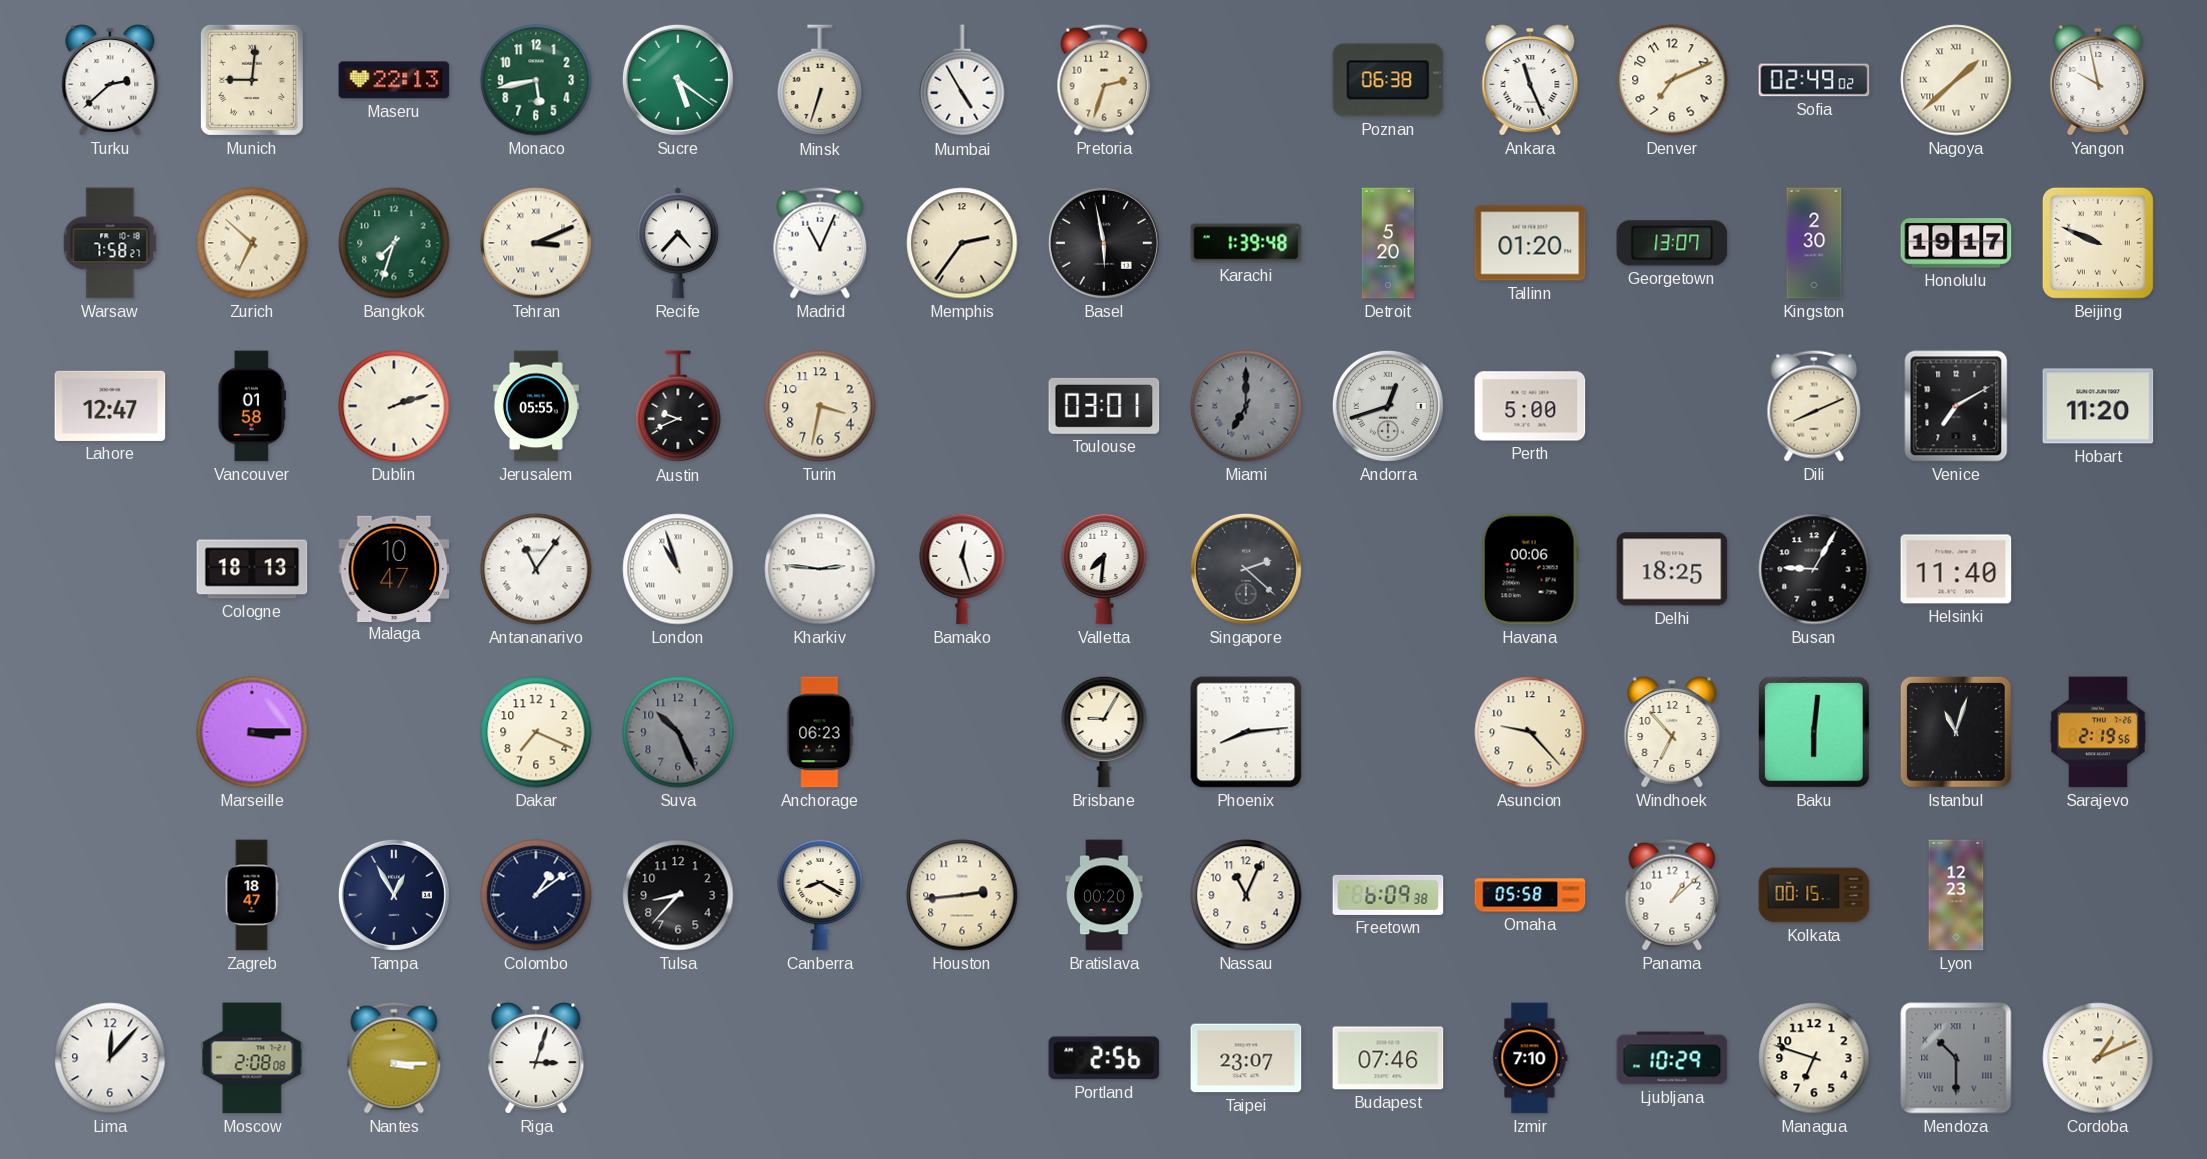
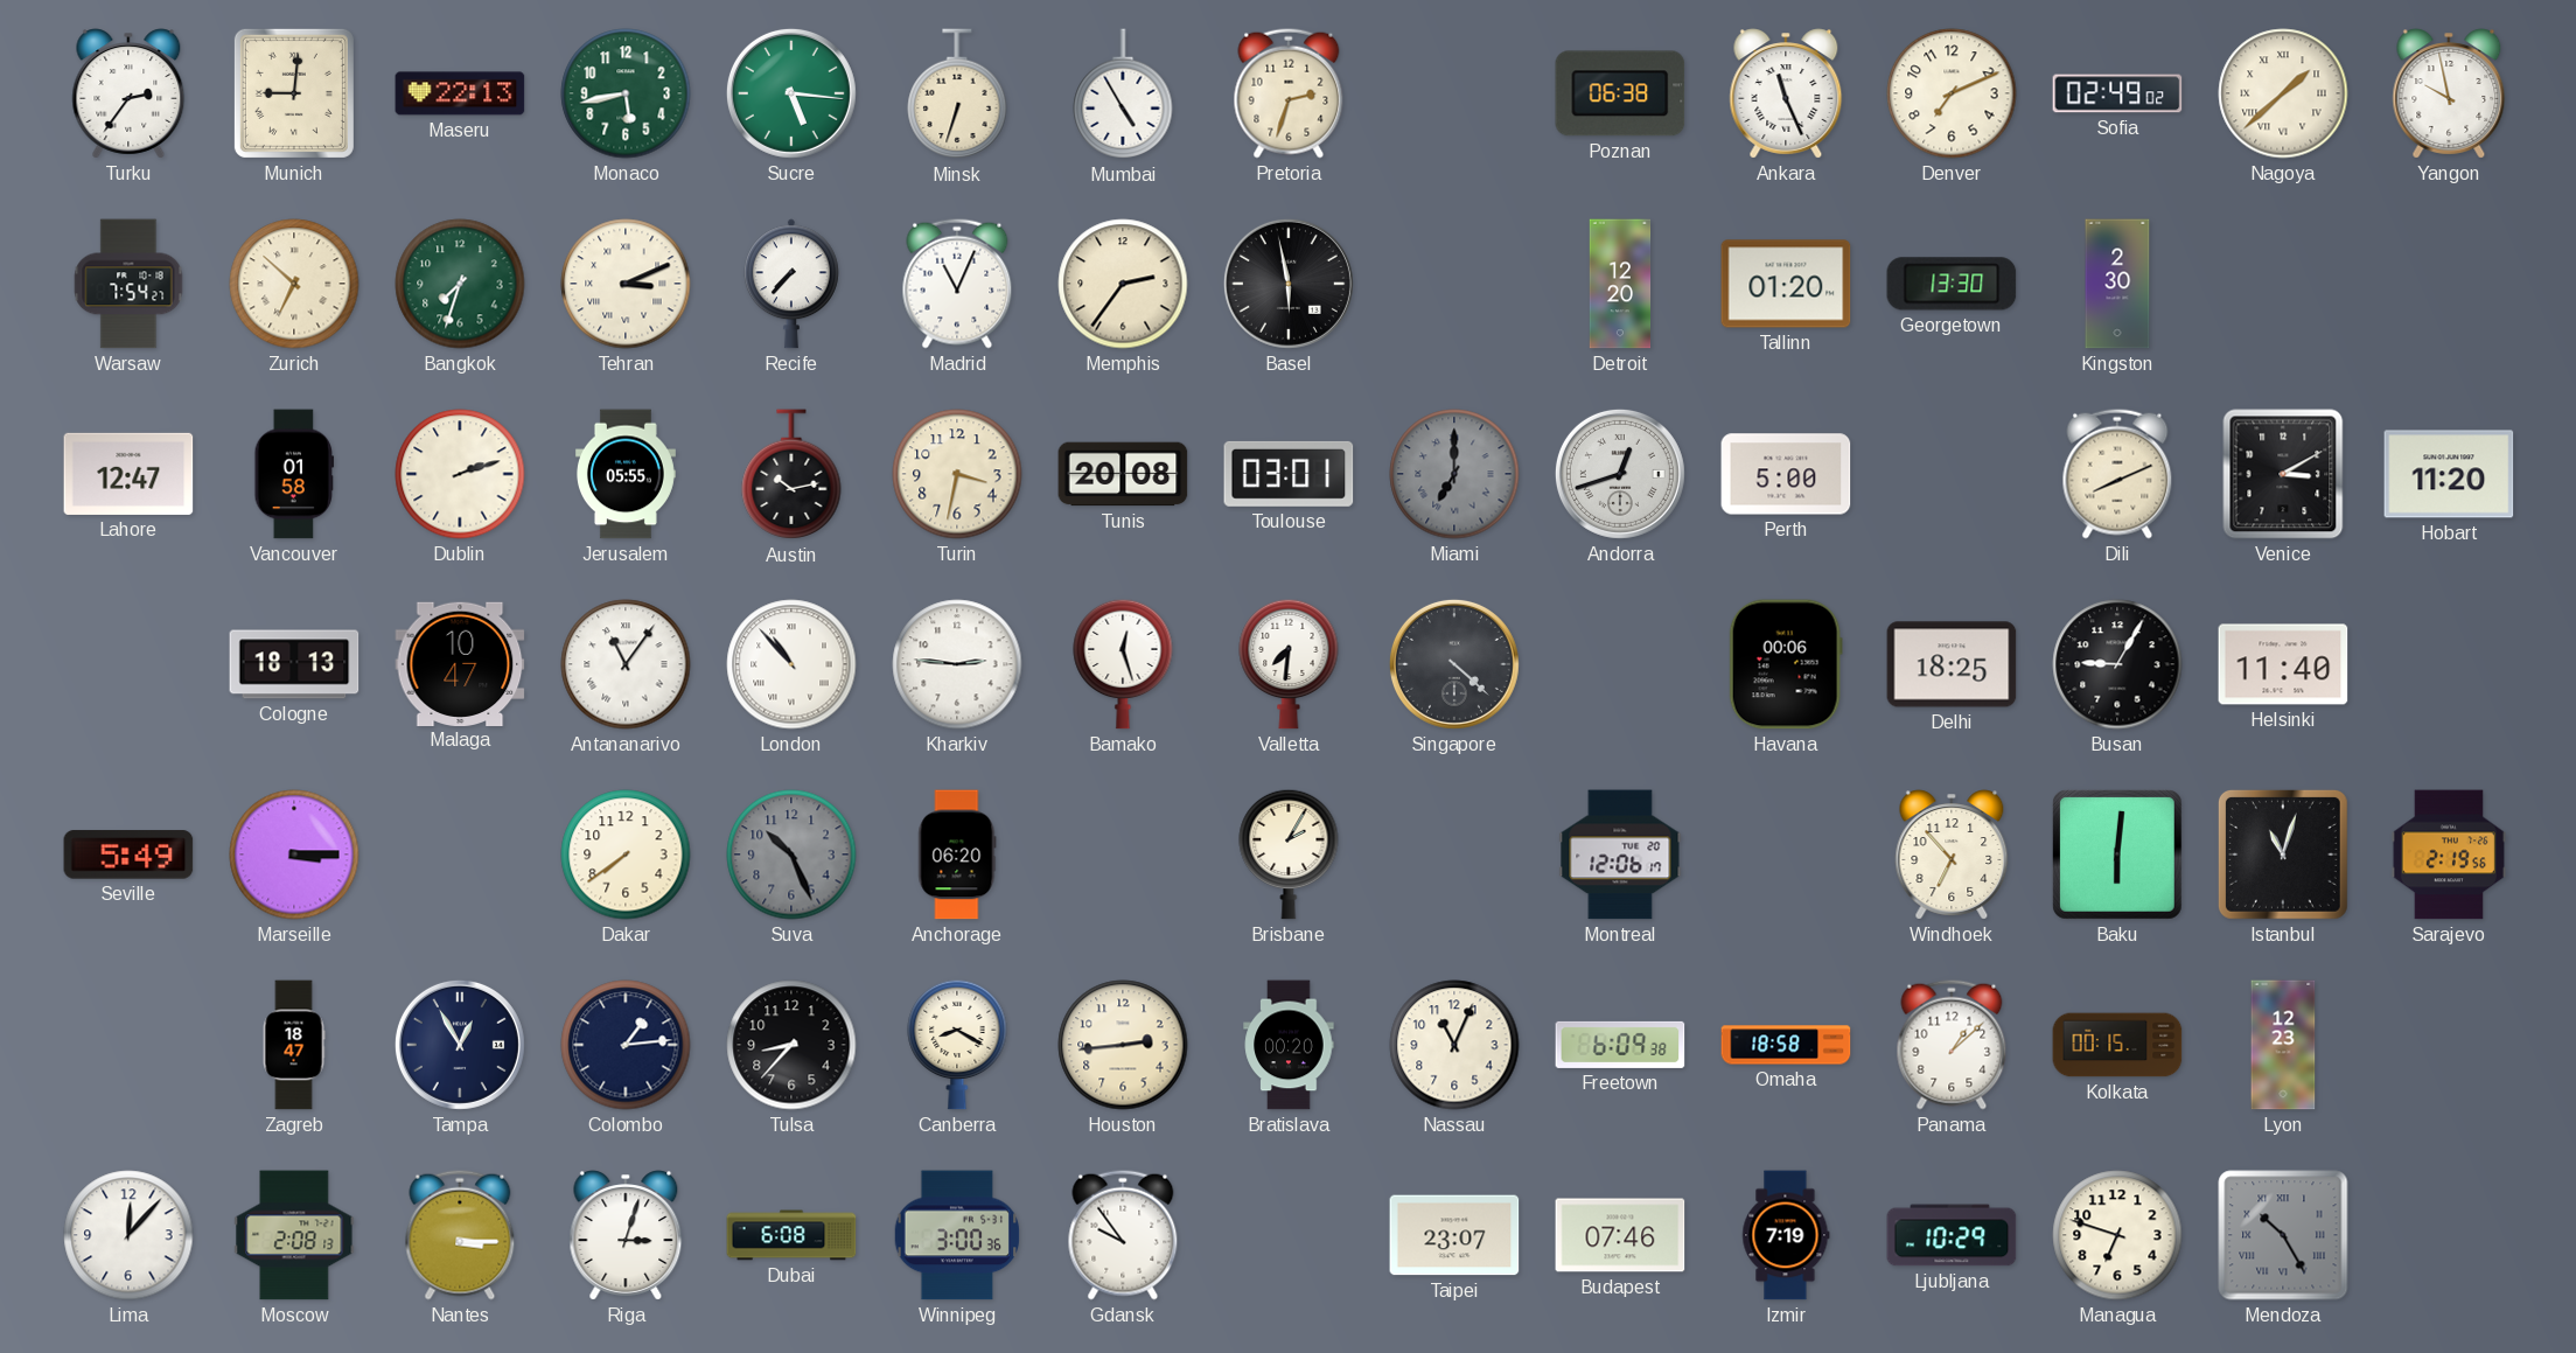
Turku: 2:38 -> 2:36
Sucre: 5:21 -> 5:16
Warsaw: 7:58 -> 7:54
Recife: 4:37 -> 7:37
Karachi: 1:39 -> none
Detroit: 5:20 -> 12:20
Georgetown: 13:07 -> 13:30
Honolulu: 19:17 -> none
Beijing: 9:49 -> none
Austin: 9:41 -> 10:13
Tunis: none -> 20:08
Venice: 7:10 -> 3:10
London: 10:57 -> 10:53
Singapore: 2:22 -> 4:22
Seville: none -> 5:49
Dakar: 7:19 -> 7:39
Anchorage: 06:23 -> 06:20
Brisbane: 9:05 -> 2:05
Phoenix: 8:14 -> none
Montreal: none -> 12:06
Asuncion: 9:23 -> none
Colombo: 1:09 -> 1:14
Omaha: 05:58 -> 18:58
Moscow: 2:08:08 -> 2:08:13
Dubai: none -> 6:08
Winnipeg: none -> 3:00
Gdansk: none -> 9:54
Portland: 2:56 -> none
Izmir: 7:10 -> 7:19
Mendoza: 10:30 -> 10:25
Cordoba: 1:11 -> none
